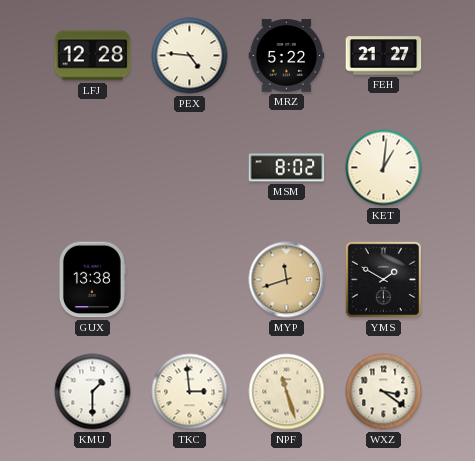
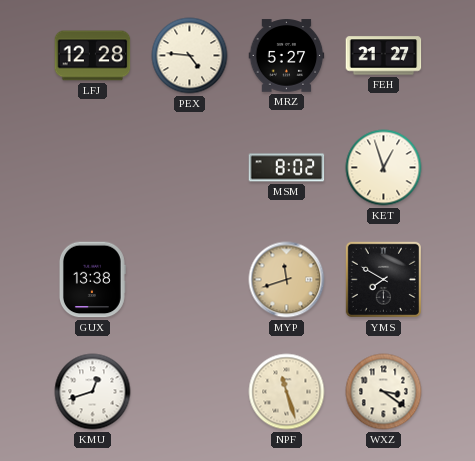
MRZ: 5:22 -> 5:27
KET: 1:01 -> 12:57
YMS: 1:50 -> 7:50
KMU: 1:30 -> 12:42
TKC: 2:59 -> none
